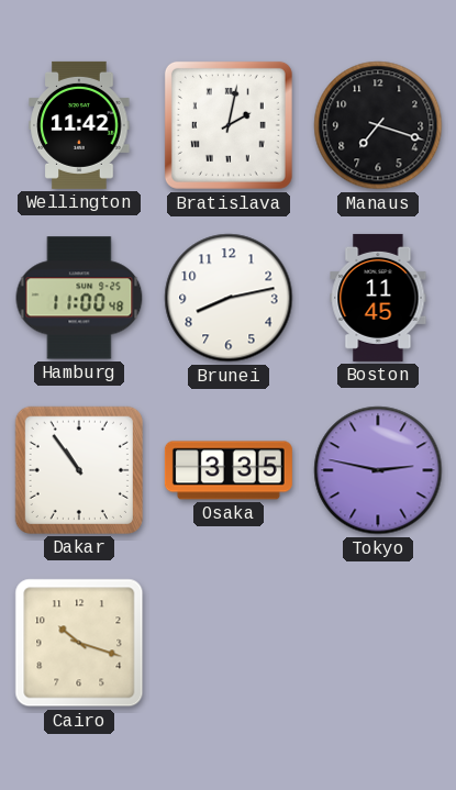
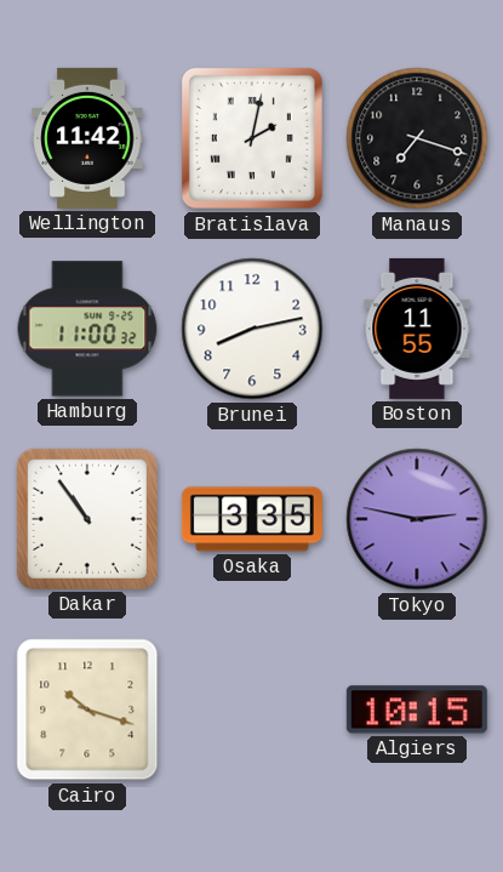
Hamburg: 11:00:48 -> 11:00:32
Boston: 11:45 -> 11:55
Algiers: none -> 10:15
